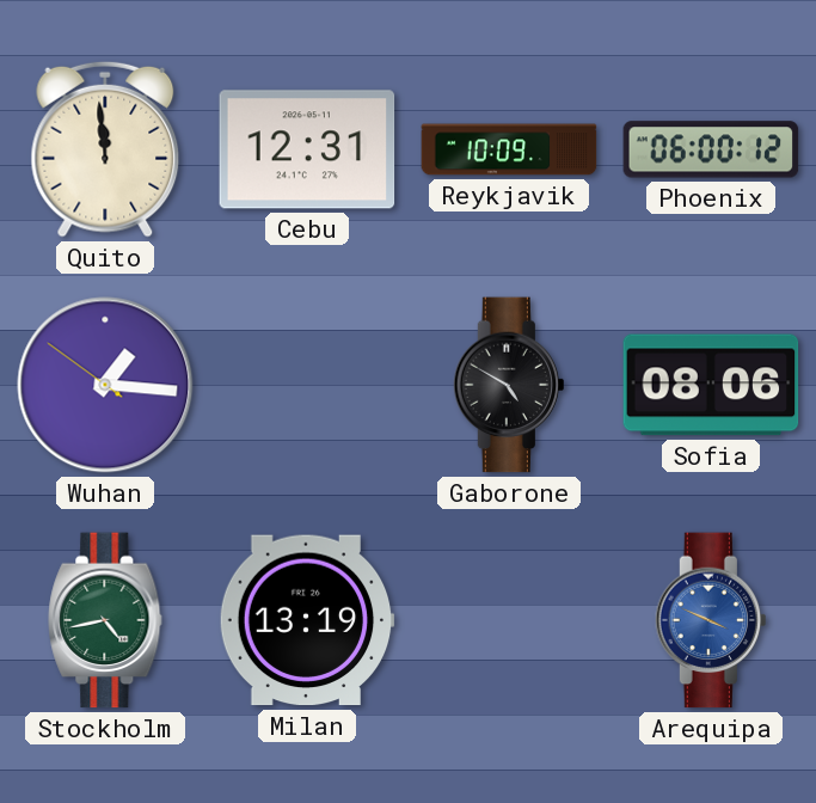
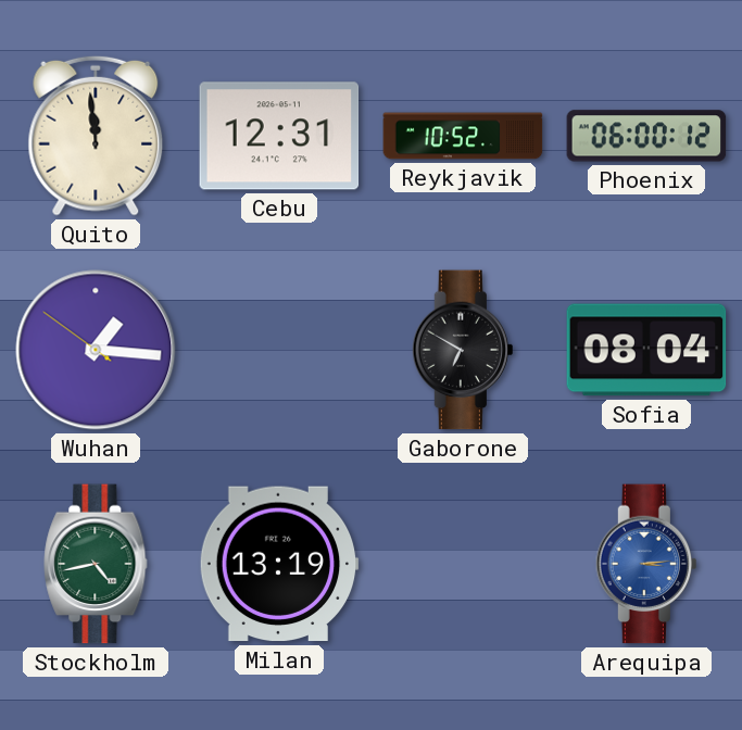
Reykjavik: 10:09 -> 10:52
Gaborone: 4:50 -> 6:50
Sofia: 08:06 -> 08:04
Arequipa: 3:49 -> 3:14
